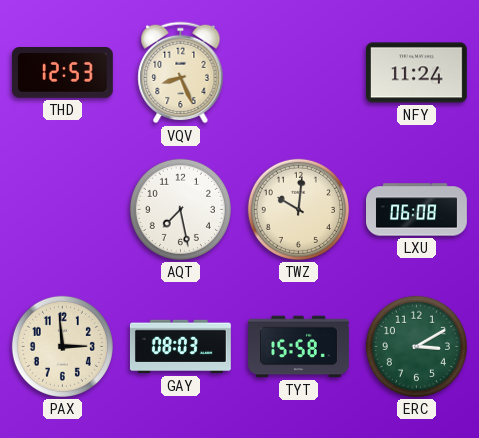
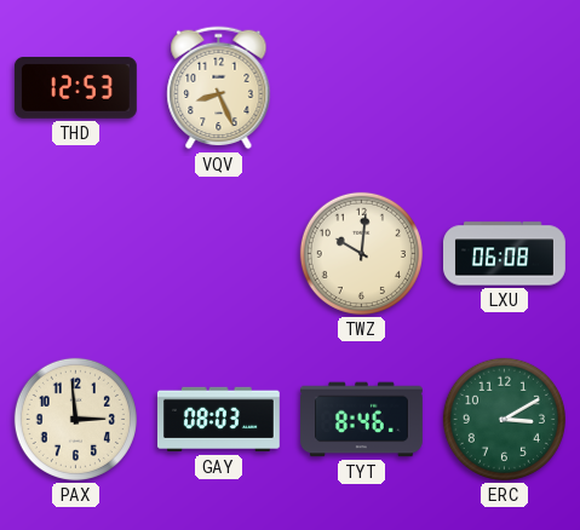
NFY: 11:24 -> none
AQT: 7:28 -> none
TYT: 15:58 -> 8:46
